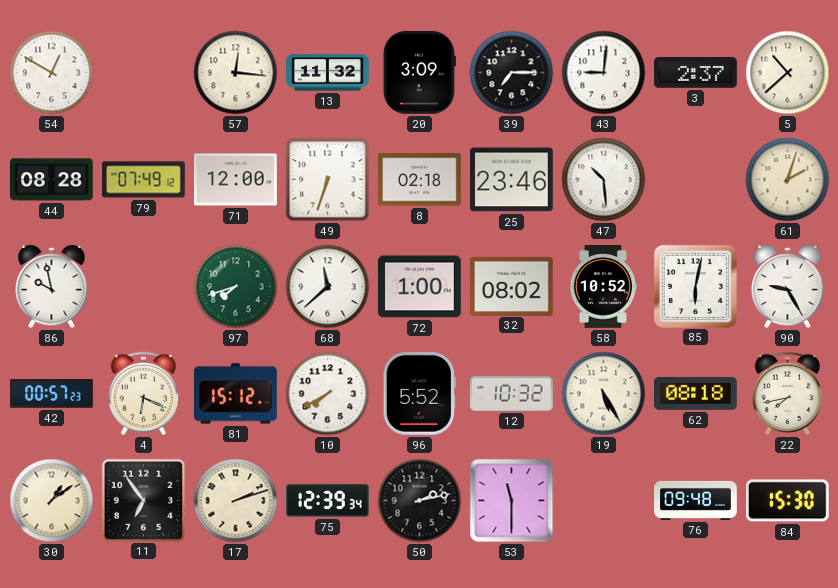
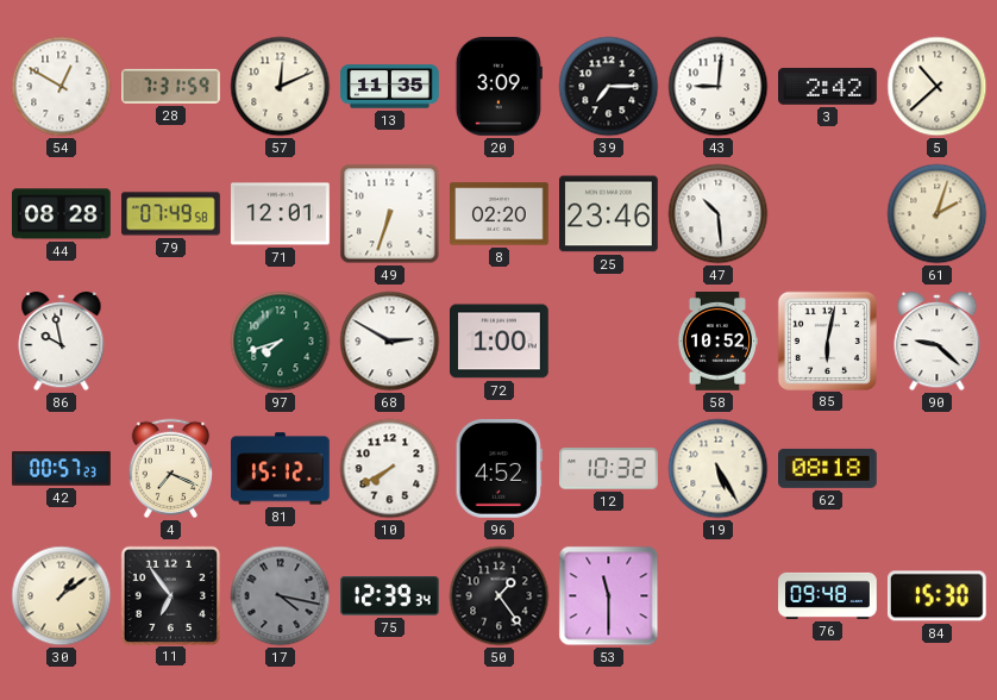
28: none -> 7:31
57: 12:16 -> 12:11
13: 11:32 -> 11:35
3: 2:37 -> 2:42
79: 07:49:12 -> 07:49:58
71: 12:00 -> 12:01
8: 02:18 -> 02:20
68: 11:38 -> 2:50
32: 08:02 -> none
90: 9:25 -> 9:22
4: 6:19 -> 7:19
96: 5:52 -> 4:52
22: 7:43 -> none
17: 2:12 -> 4:17
17 dial: cream -> grey
50: 2:13 -> 1:24
